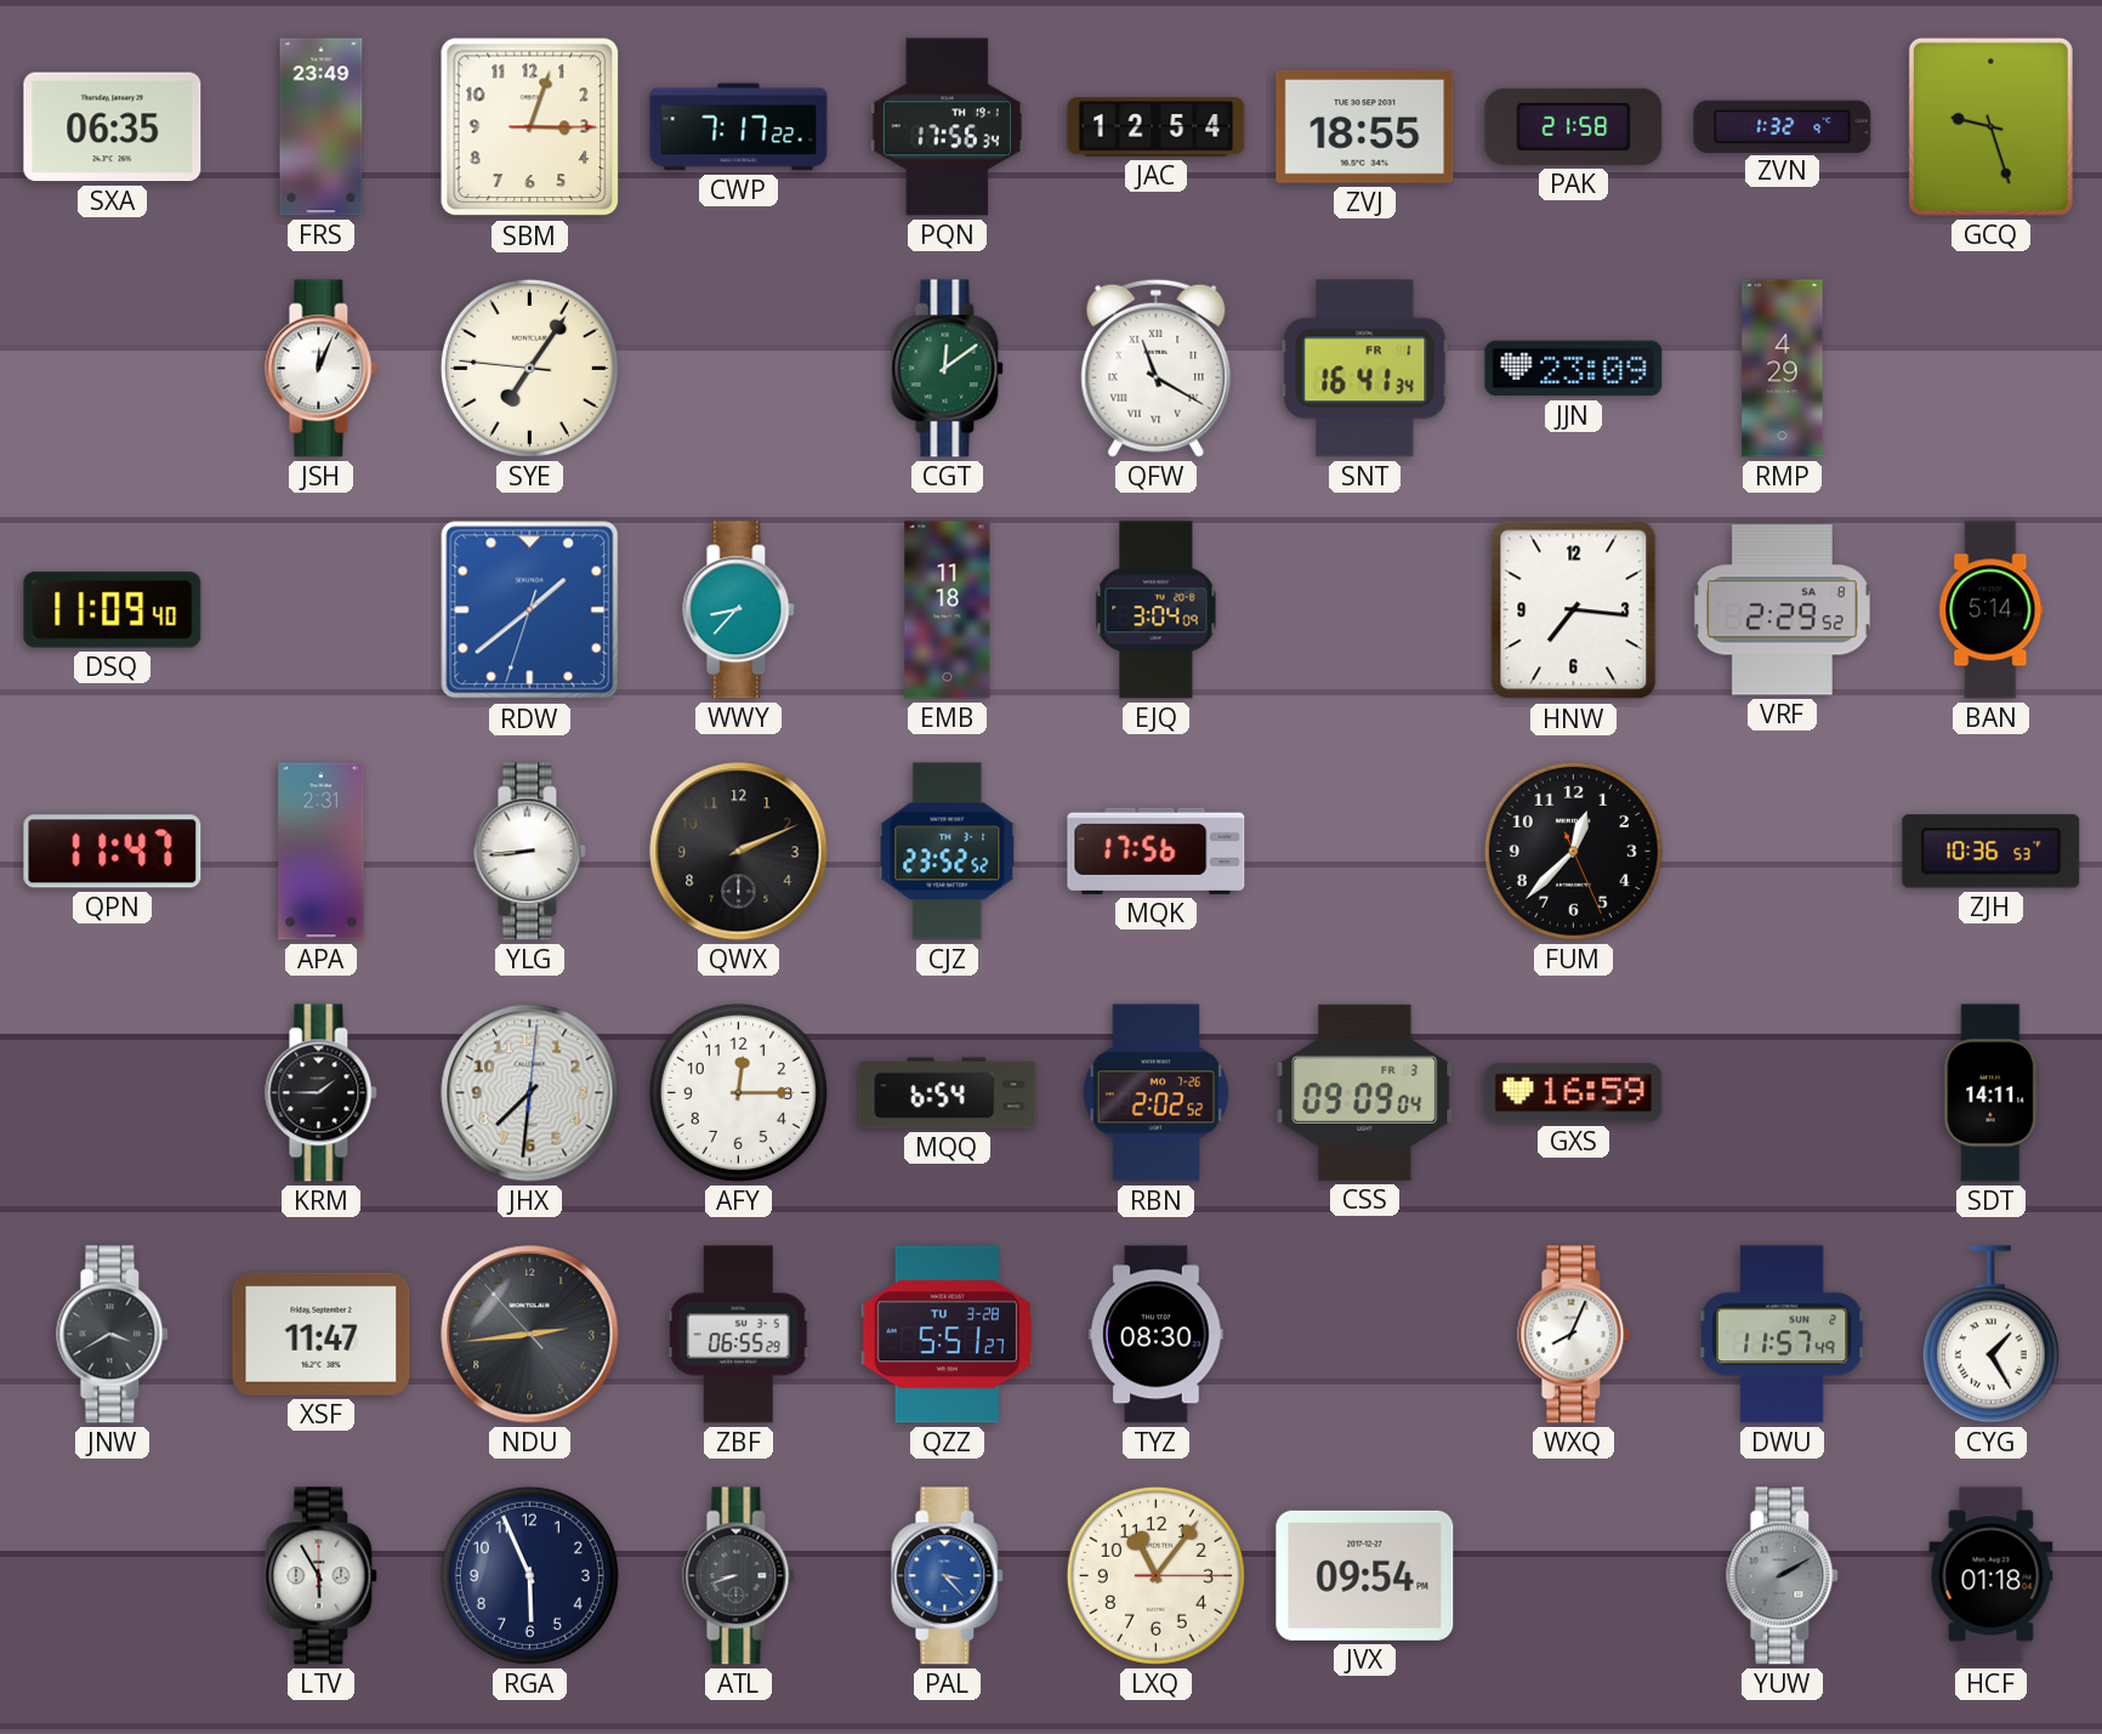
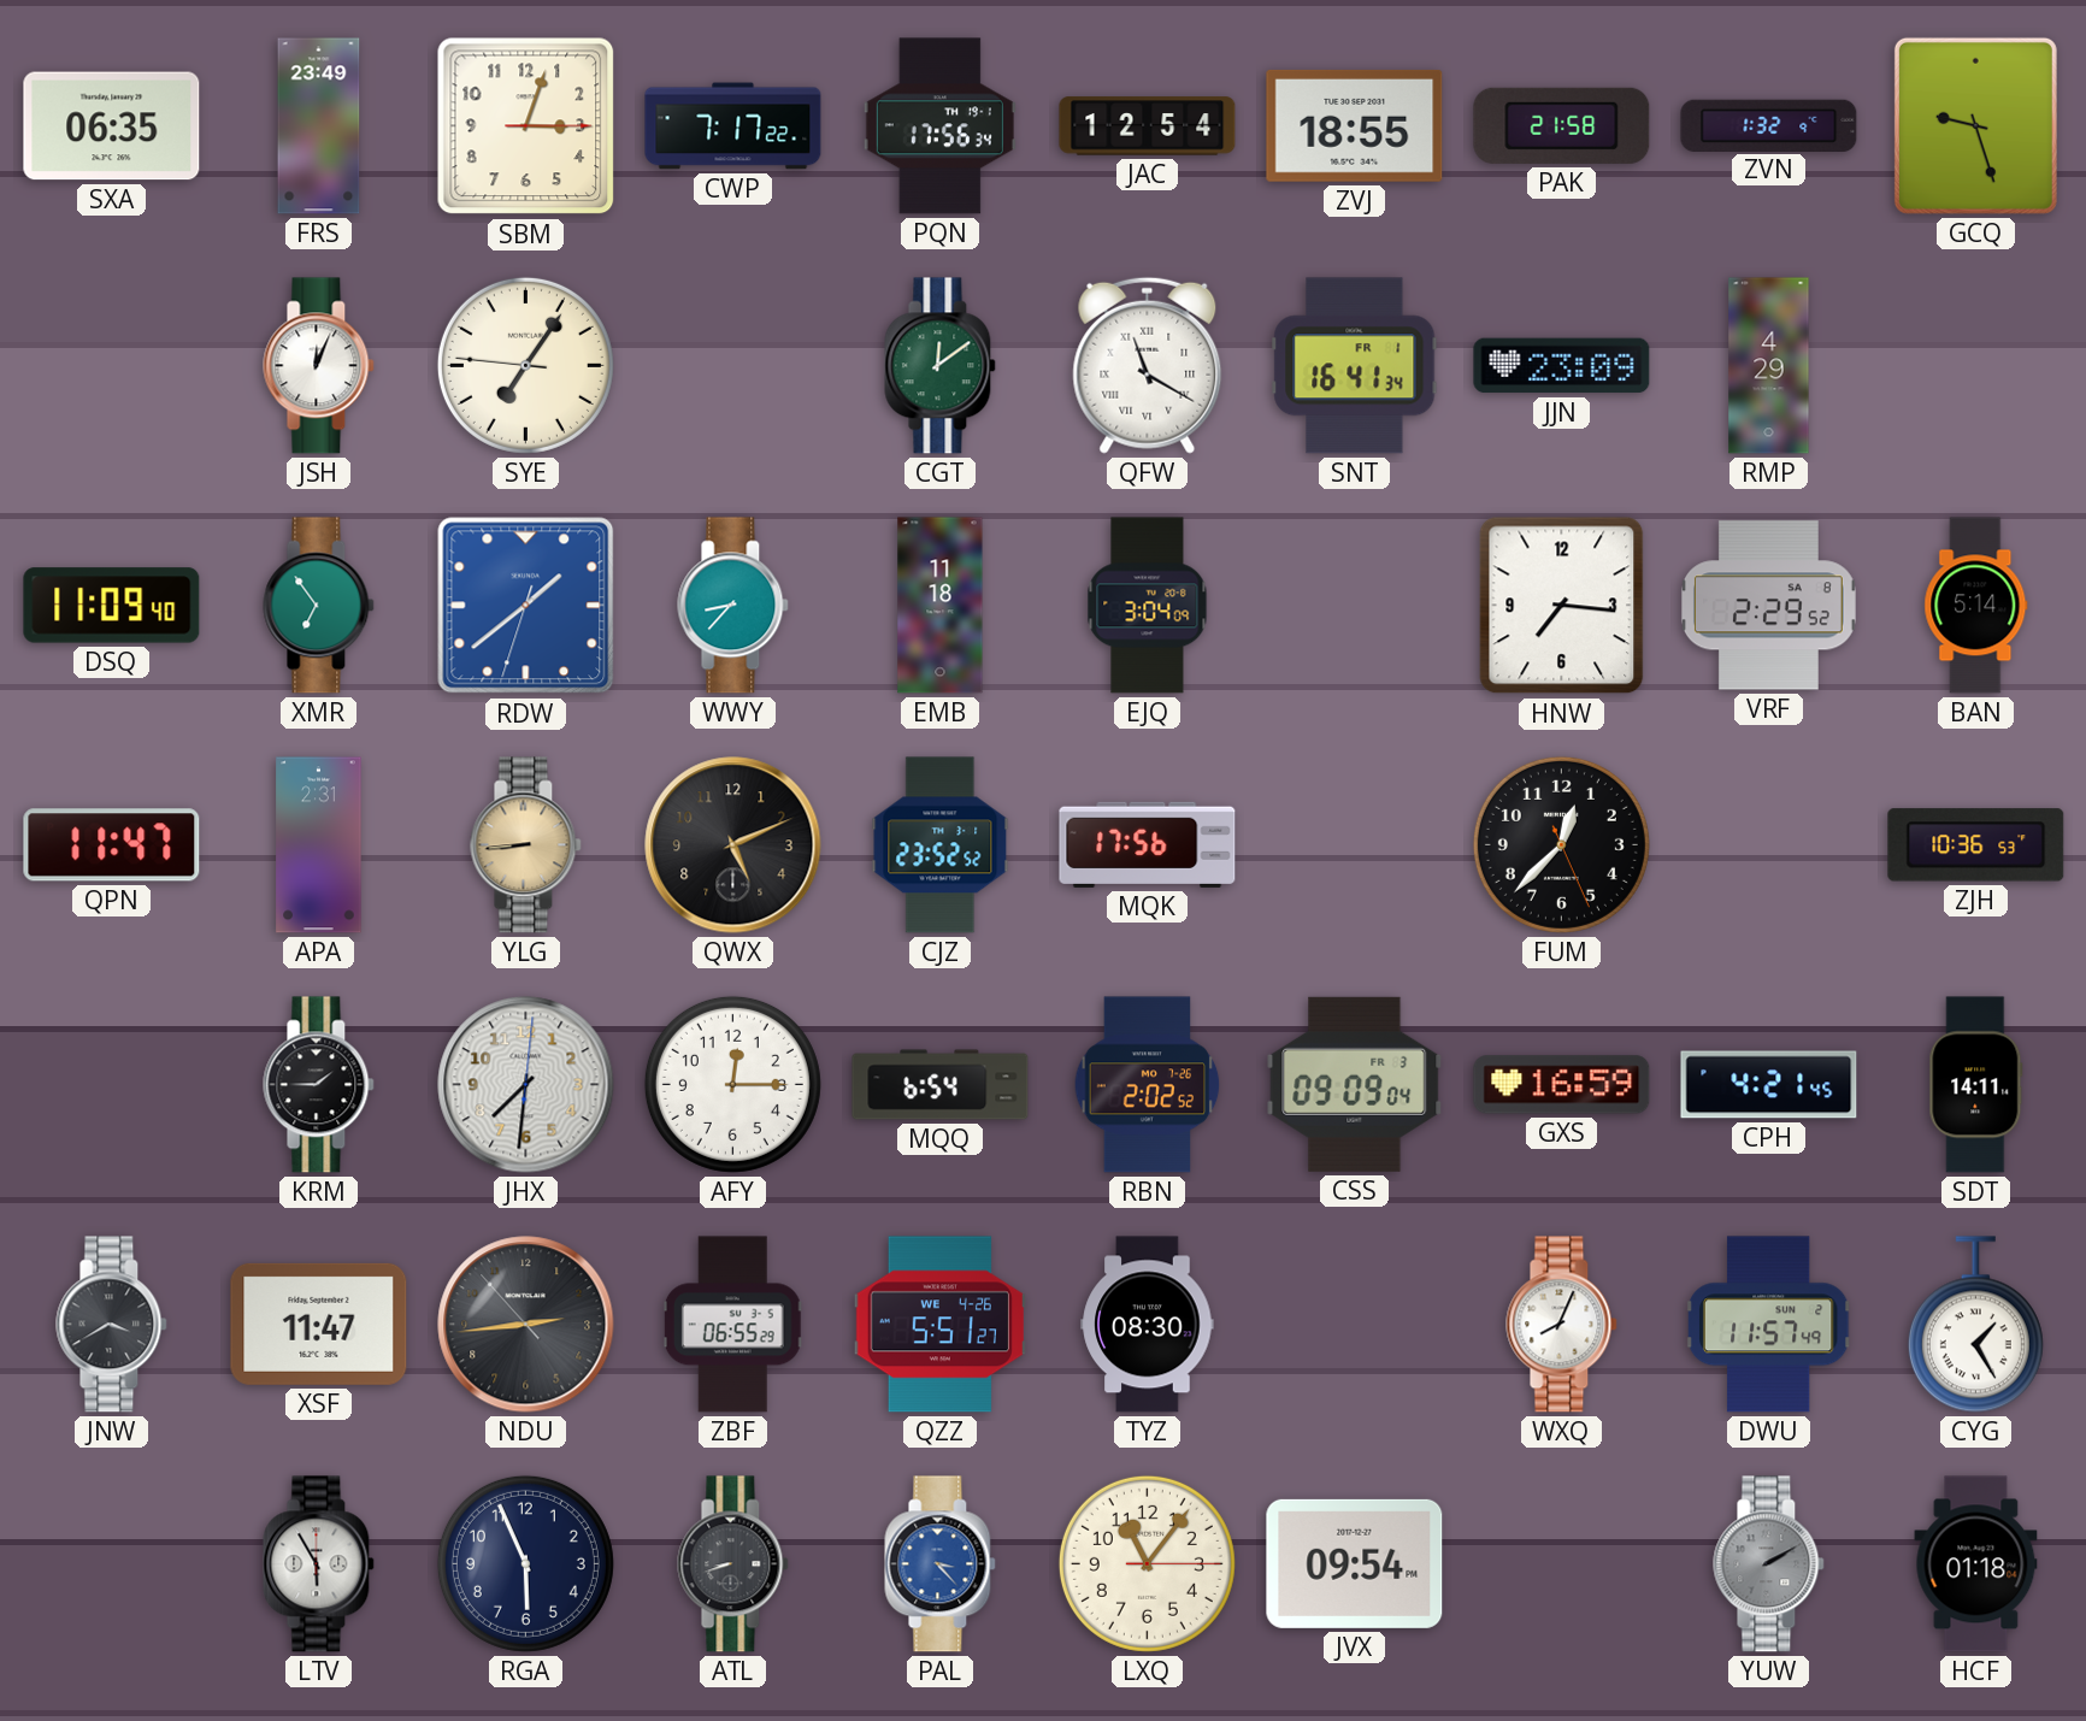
XMR: none -> 6:54
YLG dial: white -> champagne
QWX: 2:11 -> 5:11
CPH: none -> 4:21
QZZ date: TU 3-28 -> WE 4-26
